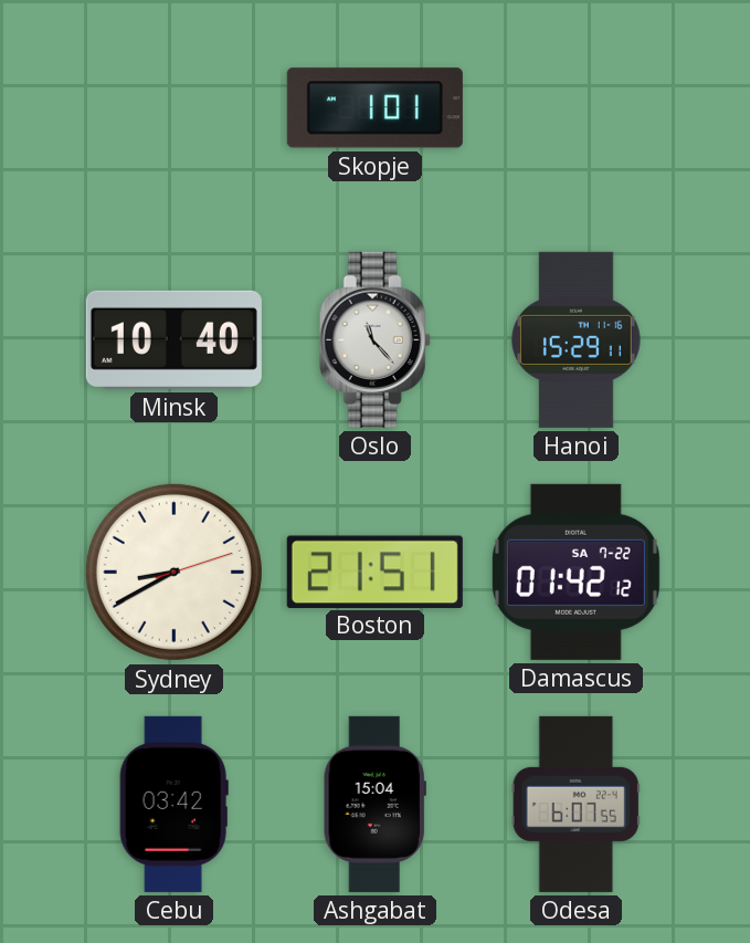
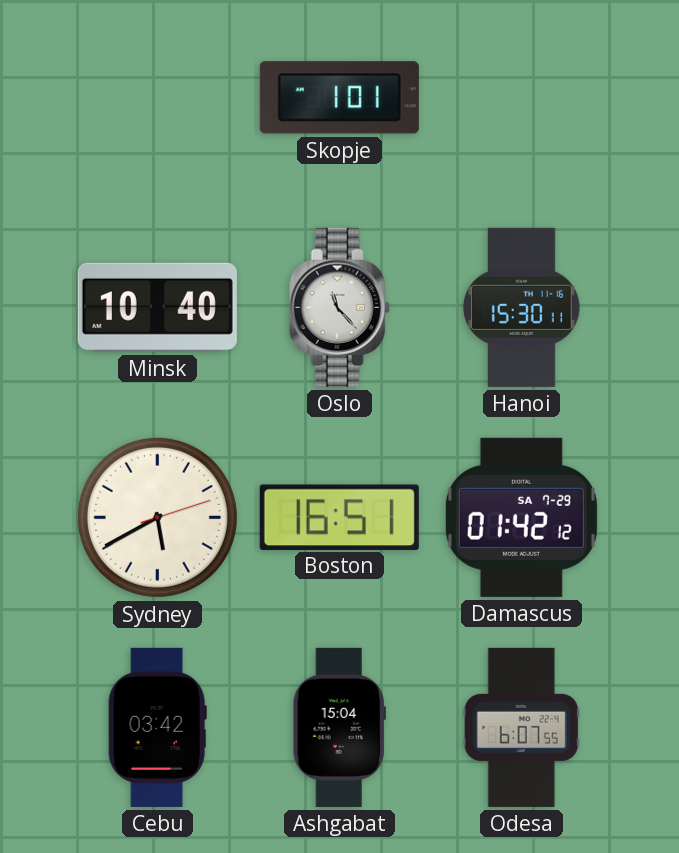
Hanoi: 15:29 -> 15:30
Sydney: 8:40 -> 5:40
Boston: 21:51 -> 16:51
Damascus date: SA 7-22 -> SA 7-29
